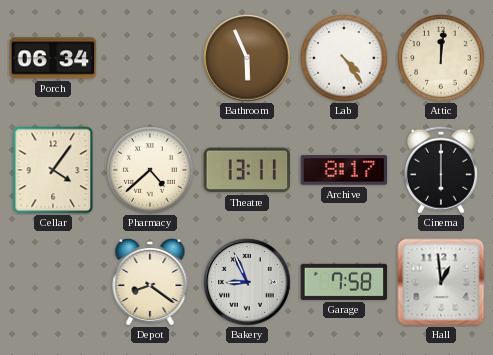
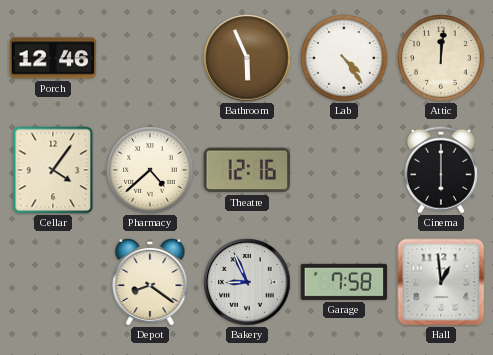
Porch: 06:34 -> 12:46
Theatre: 13:11 -> 12:16
Archive: 8:17 -> none
